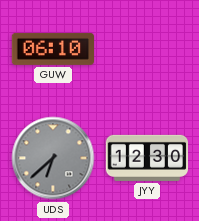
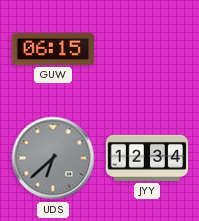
GUW: 06:10 -> 06:15
JYY: 12:30 -> 12:34
